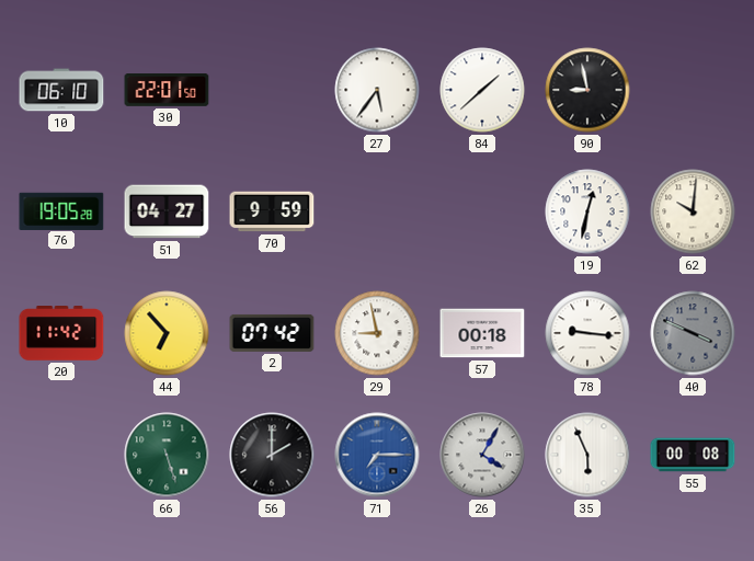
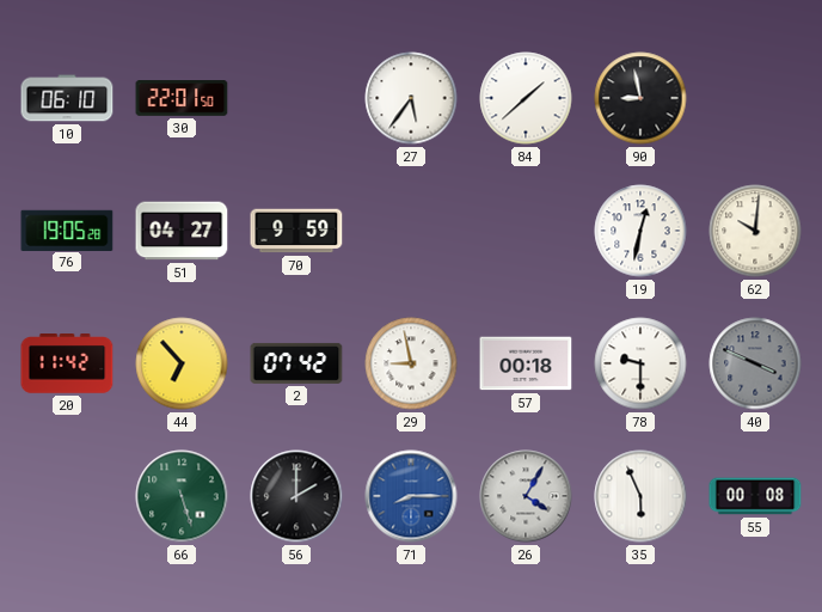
78: 9:16 -> 9:30
71: 7:15 -> 8:15
